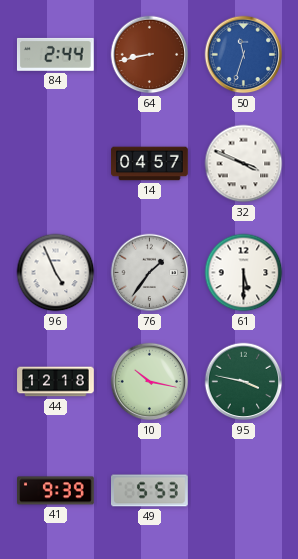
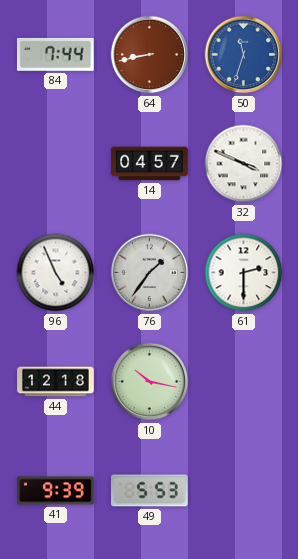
84: 2:44 -> 7:44
61: 5:30 -> 2:30
95: 3:47 -> none
